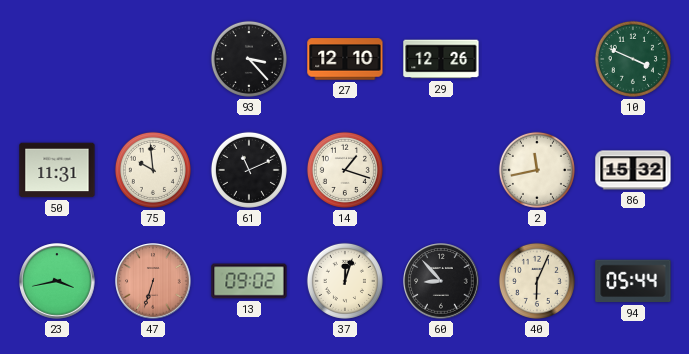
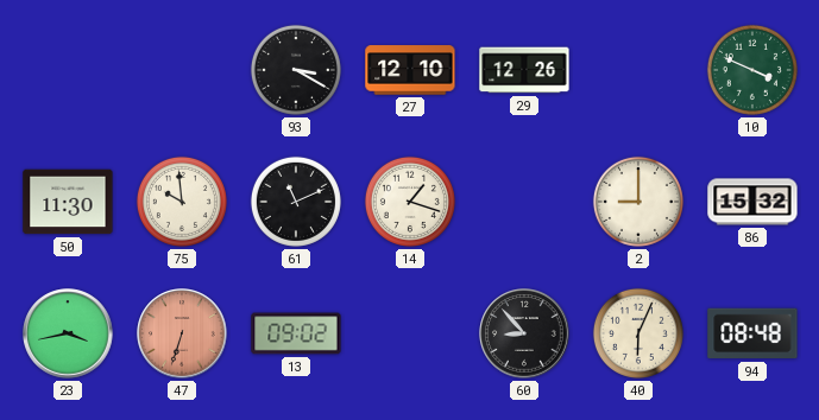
93: 3:23 -> 3:20
50: 11:31 -> 11:30
2: 11:43 -> 9:00
37: 12:03 -> none
94: 05:44 -> 08:48
